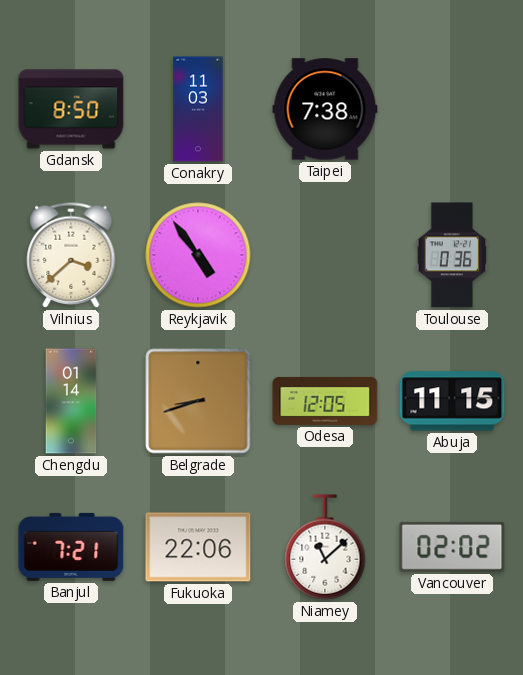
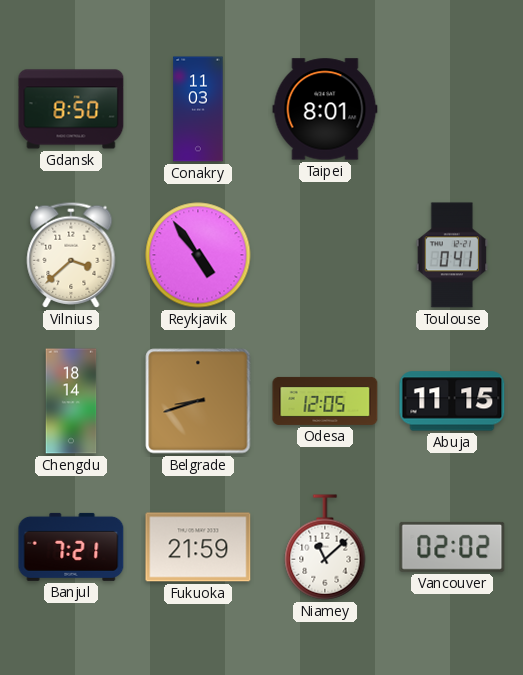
Taipei: 7:38 -> 8:01
Toulouse: 0:36 -> 0:41
Chengdu: 01:14 -> 18:14
Fukuoka: 22:06 -> 21:59
